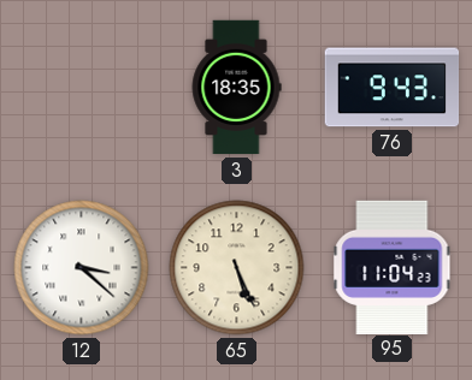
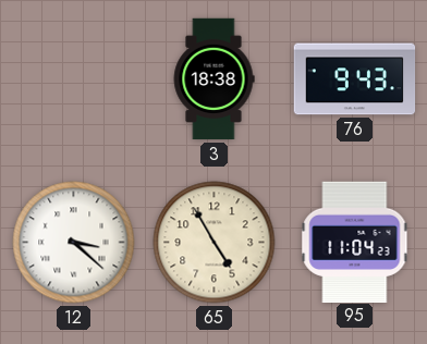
3: 18:35 -> 18:38
65: 5:26 -> 4:55
